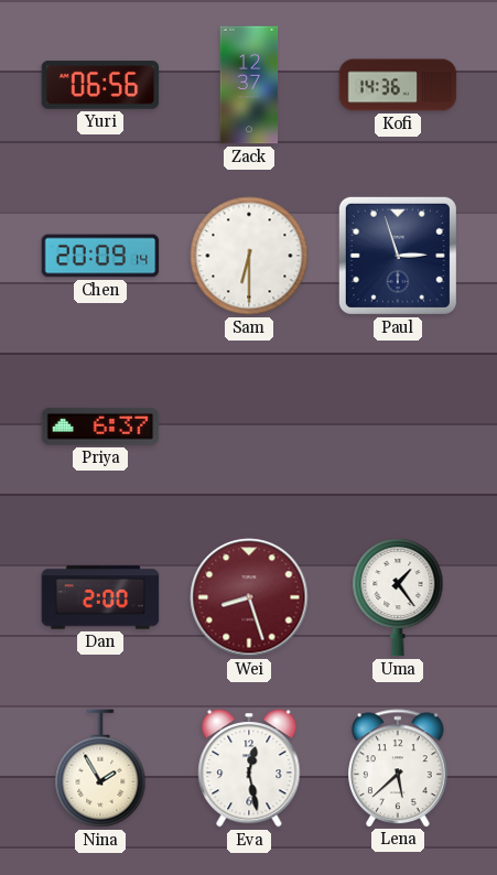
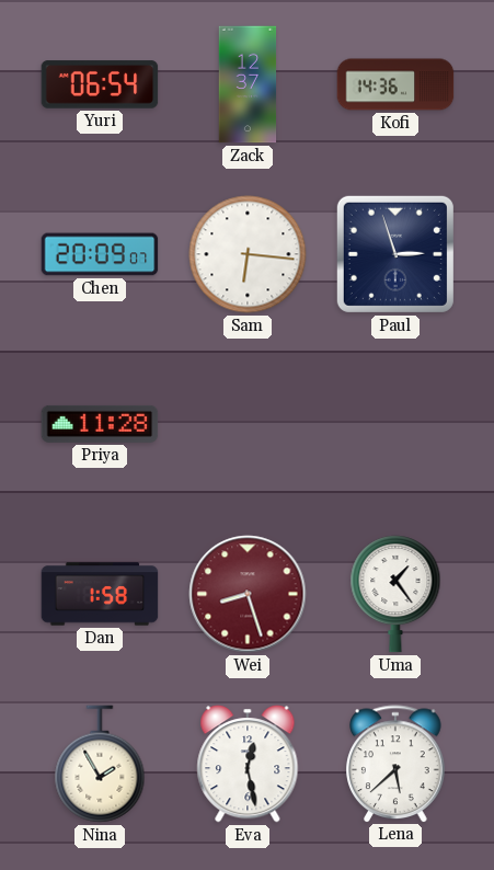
Yuri: 06:56 -> 06:54
Chen: 20:09:14 -> 20:09:07
Sam: 6:30 -> 6:16
Priya: 6:37 -> 11:28
Dan: 2:00 -> 1:58
